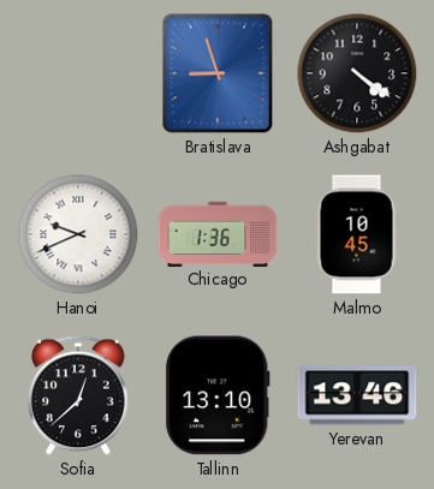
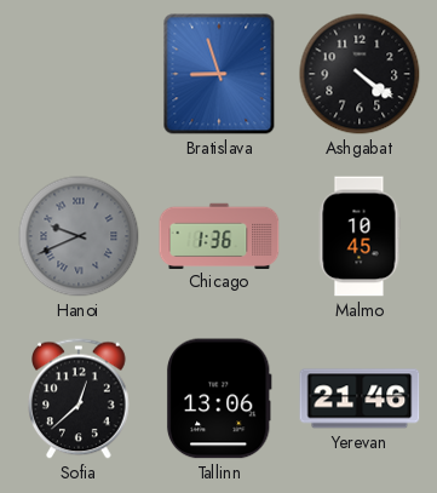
Hanoi dial: white -> grey
Tallinn: 13:10 -> 13:06
Yerevan: 13:46 -> 21:46
